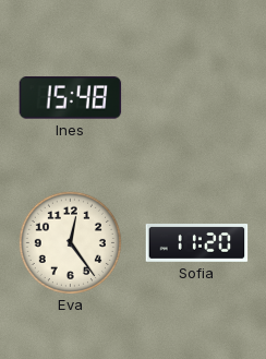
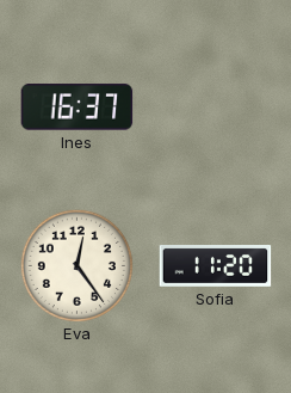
Ines: 15:48 -> 16:37
